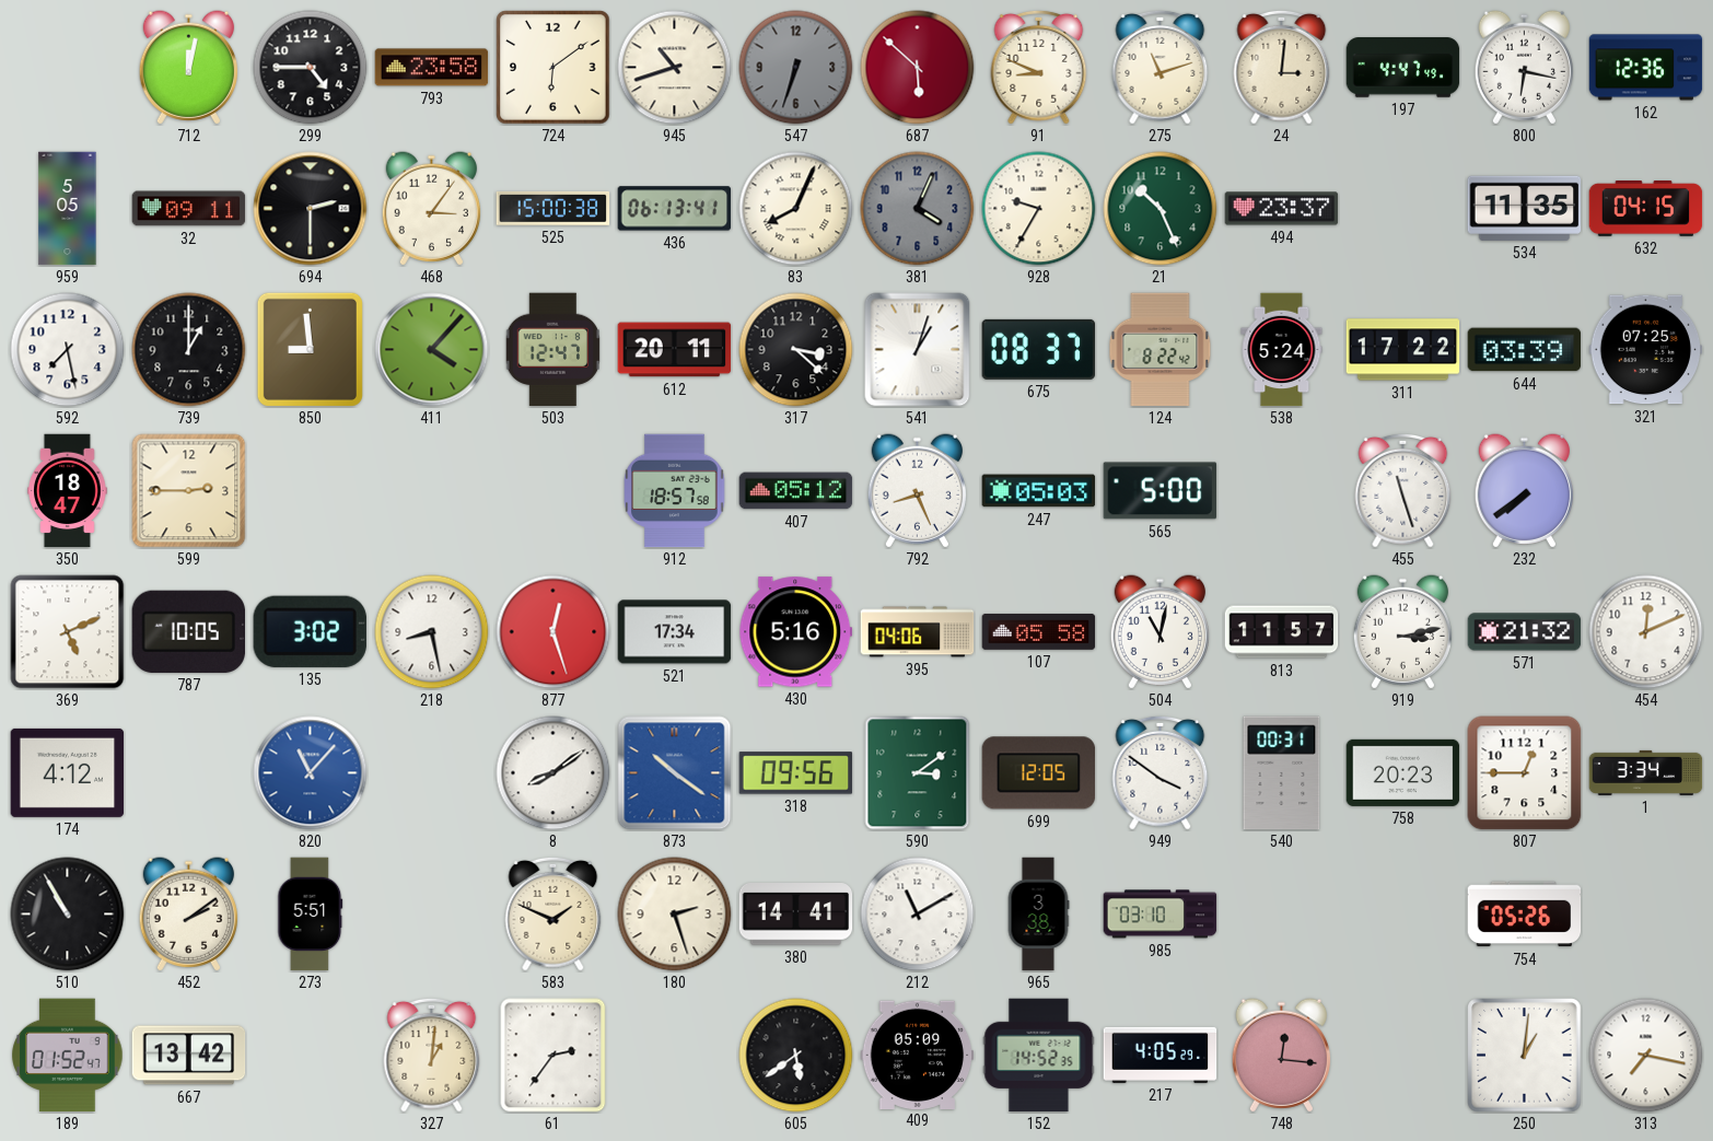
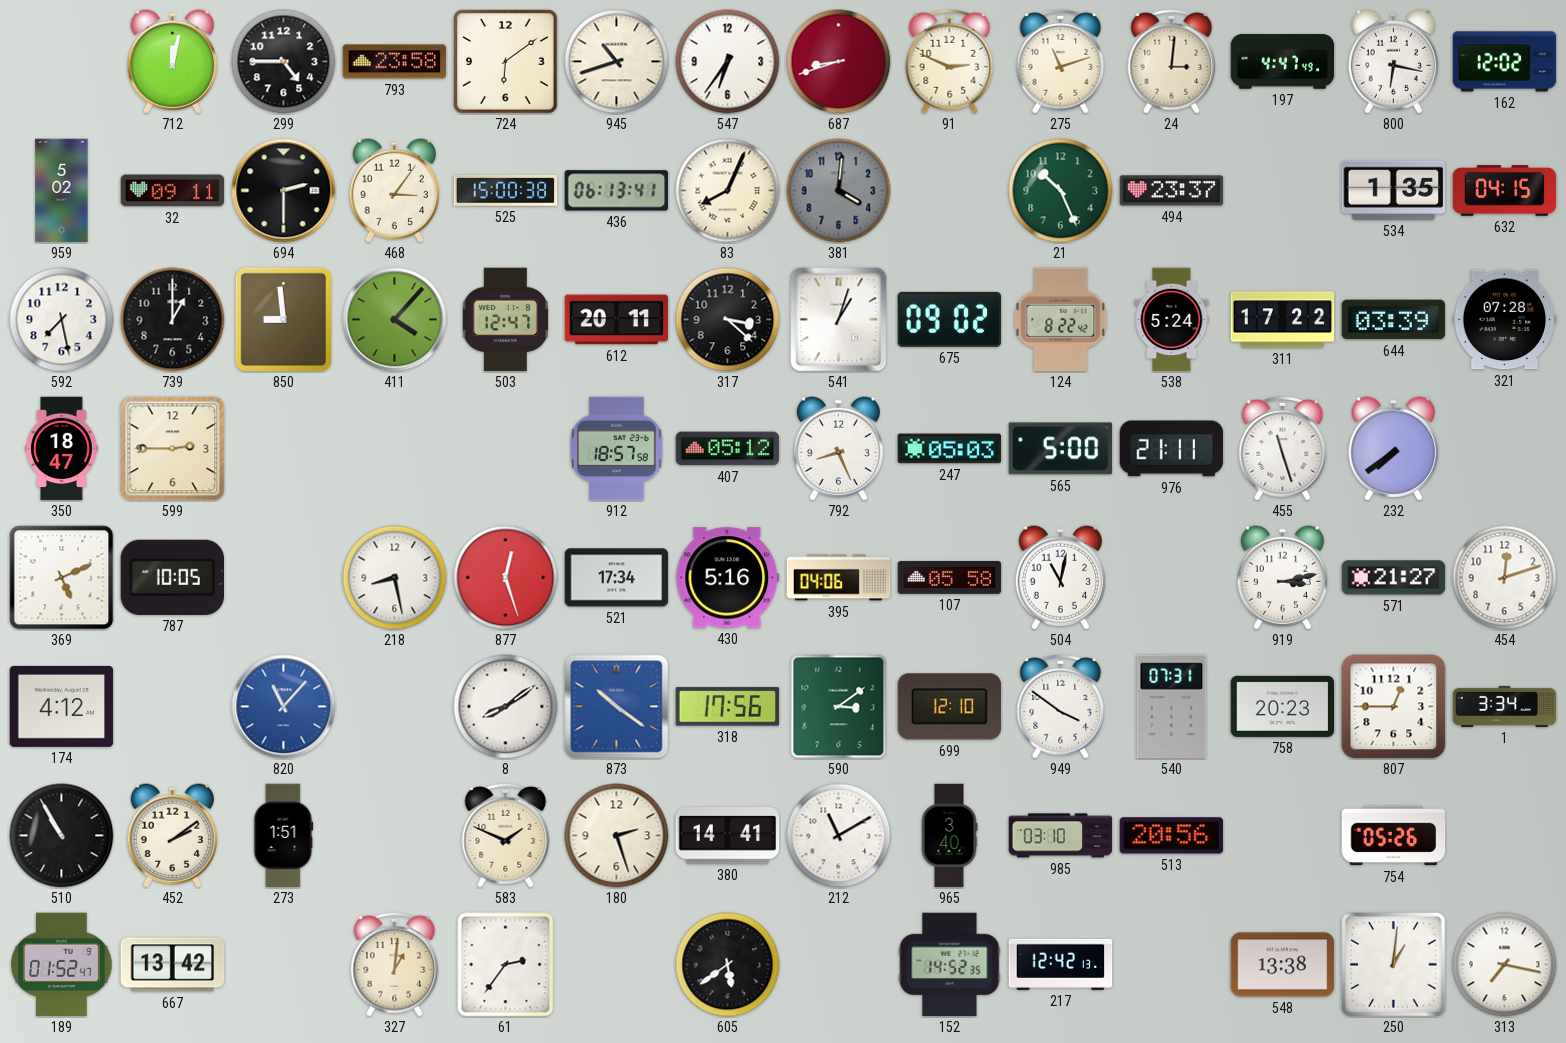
547: 6:33 -> 6:36
547 dial: grey -> white
687: 5:52 -> 8:42
91: 8:49 -> 2:49
162: 12:36 -> 12:02
959: 5:05 -> 5:02
381: 4:04 -> 4:01
928: 9:35 -> none
534: 11:35 -> 1:35
675: 08:37 -> 09:02
321: 07:25 -> 07:28
976: none -> 21:11
135: 3:02 -> none
813: 11:57 -> none
571: 21:32 -> 21:27
454: 12:11 -> 12:12
318: 09:56 -> 17:56
699: 12:05 -> 12:10
540: 00:31 -> 07:31
273: 5:51 -> 1:51
965: 3:38 -> 3:40
513: none -> 20:56
409: 05:09 -> none
217: 4:05 -> 12:42
748: 12:16 -> none
548: none -> 13:38
